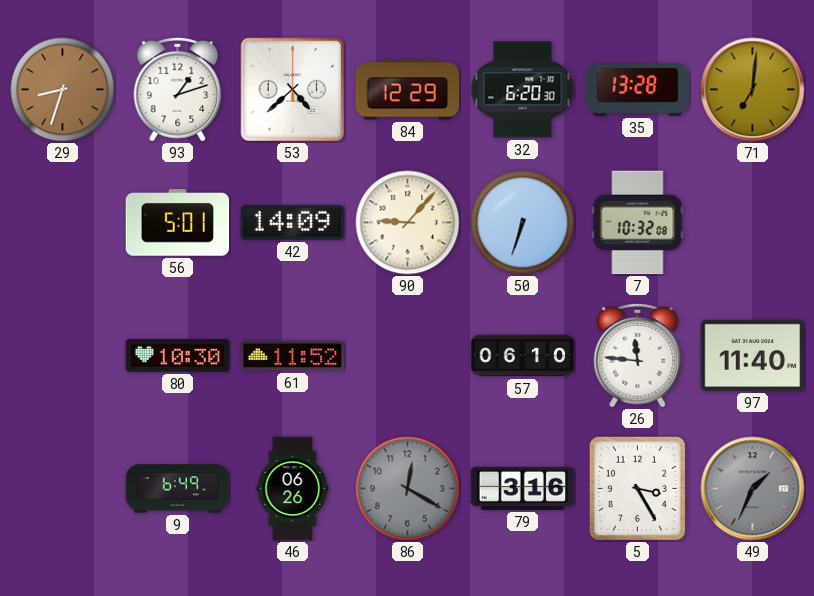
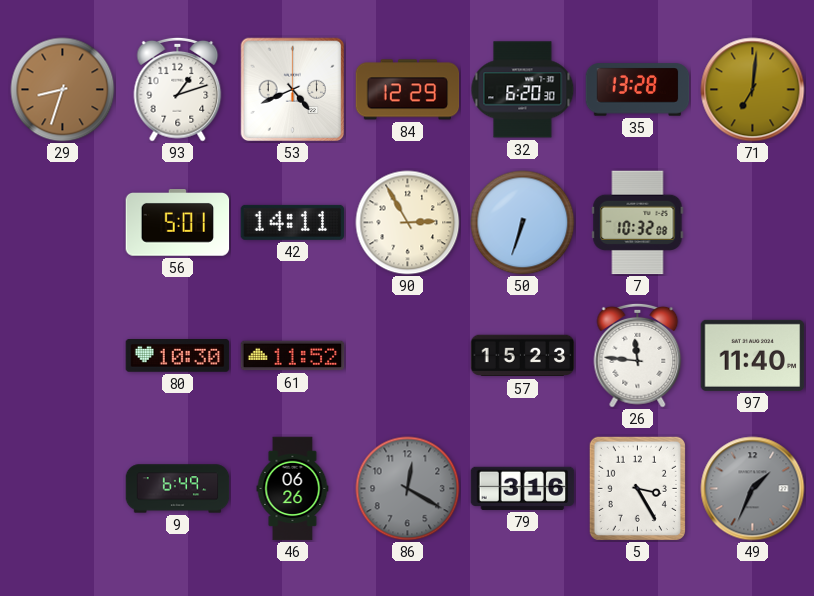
53: 4:38 -> 4:41
42: 14:09 -> 14:11
90: 9:07 -> 2:55
57: 06:10 -> 15:23
